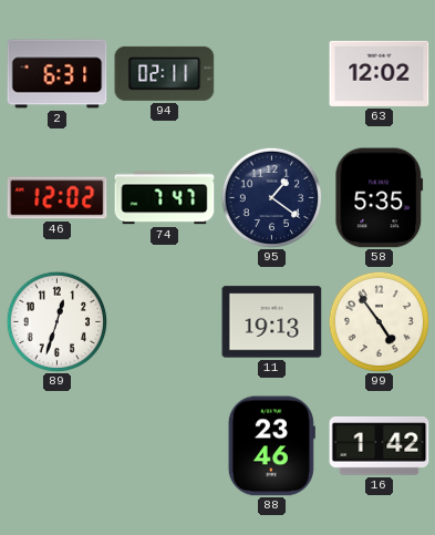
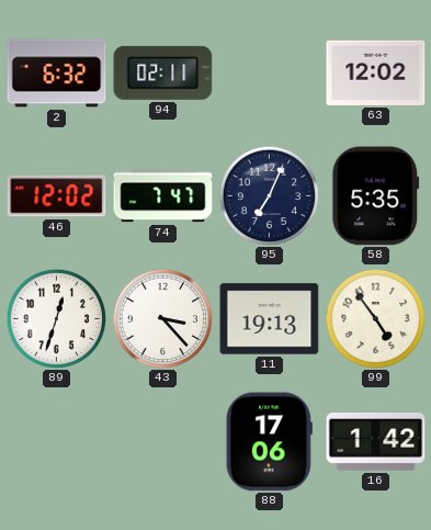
2: 6:31 -> 6:32
95: 1:21 -> 7:04
43: none -> 3:23
88: 23:46 -> 17:06
